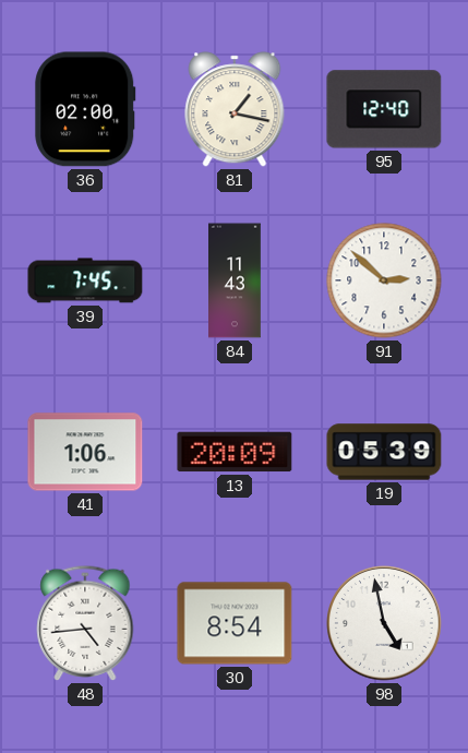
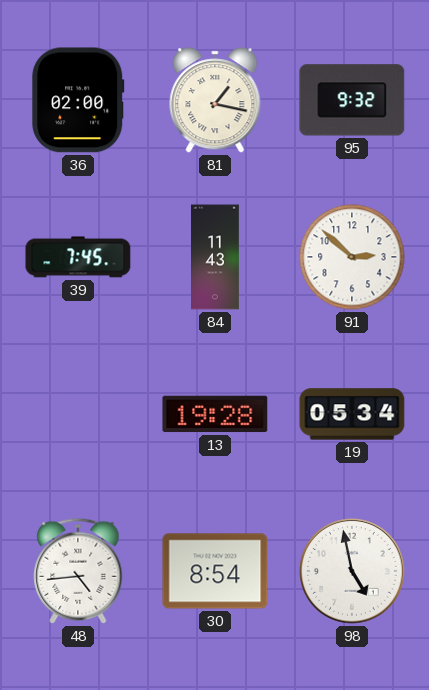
95: 12:40 -> 9:32
41: 1:06 -> none
13: 20:09 -> 19:28
19: 05:39 -> 05:34
